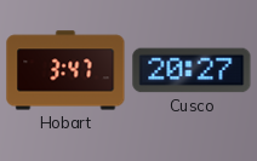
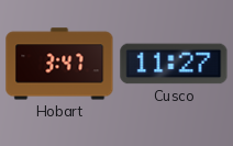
Cusco: 20:27 -> 11:27
